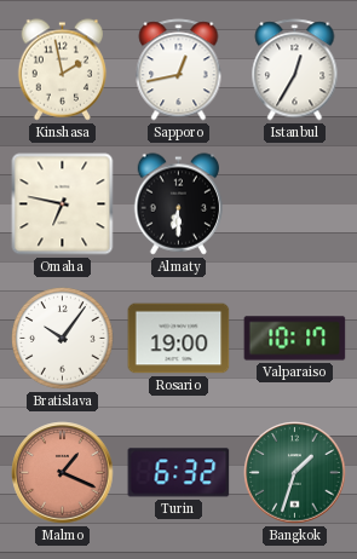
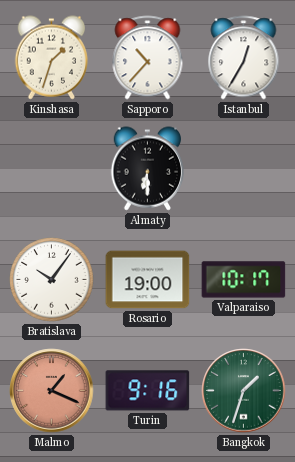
Kinshasa: 1:58 -> 1:33
Sapporo: 12:43 -> 10:37
Omaha: 6:47 -> none
Turin: 6:32 -> 9:16
